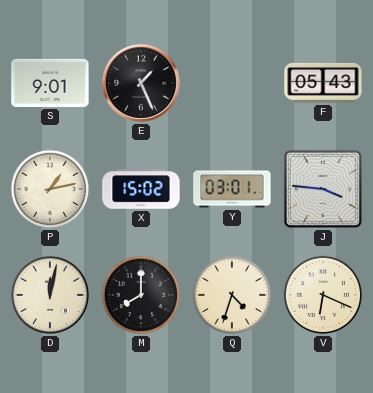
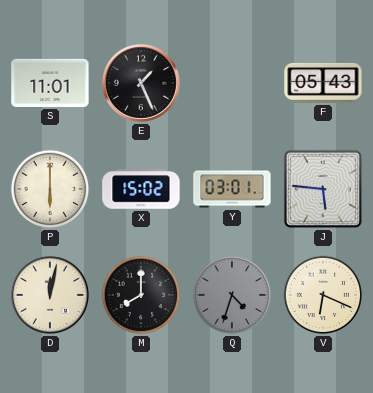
S: 9:01 -> 11:01
P: 1:13 -> 6:00
J: 3:46 -> 5:46
Q dial: cream -> grey
